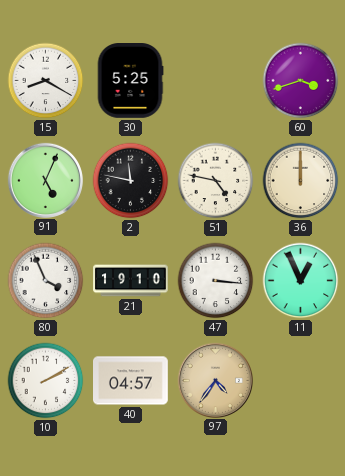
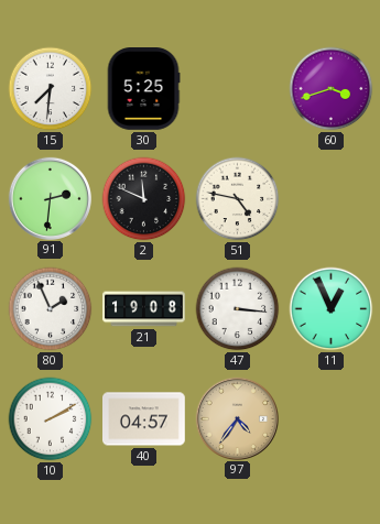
15: 8:20 -> 7:31
91: 5:04 -> 2:31
2: 11:47 -> 11:49
36: 12:00 -> none
80: 3:56 -> 1:56
21: 19:10 -> 19:08
